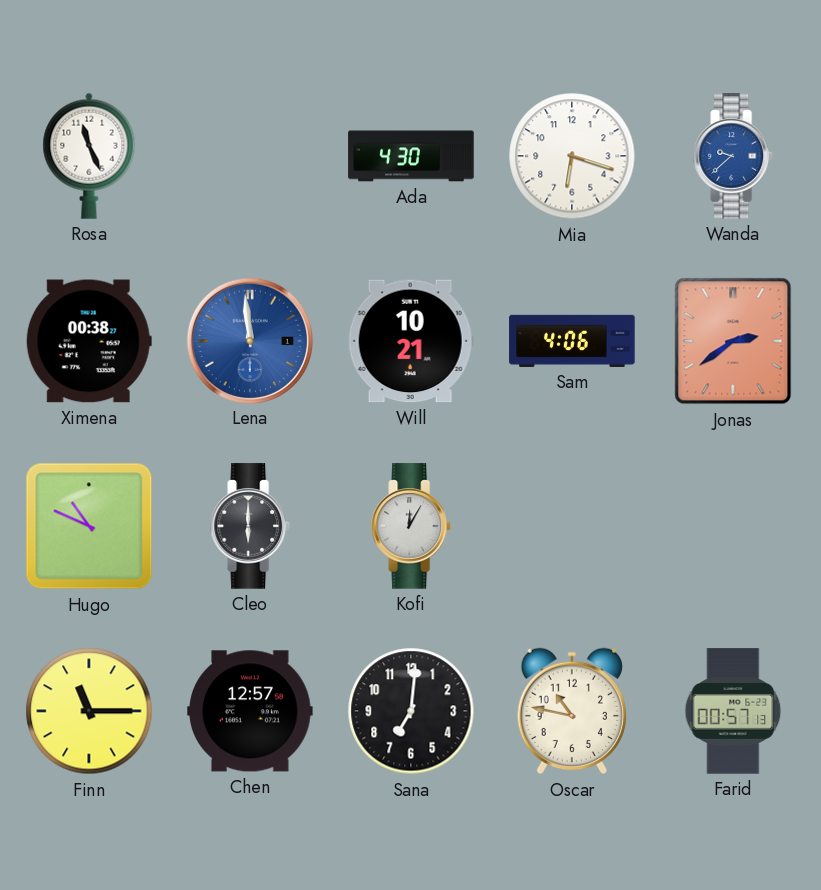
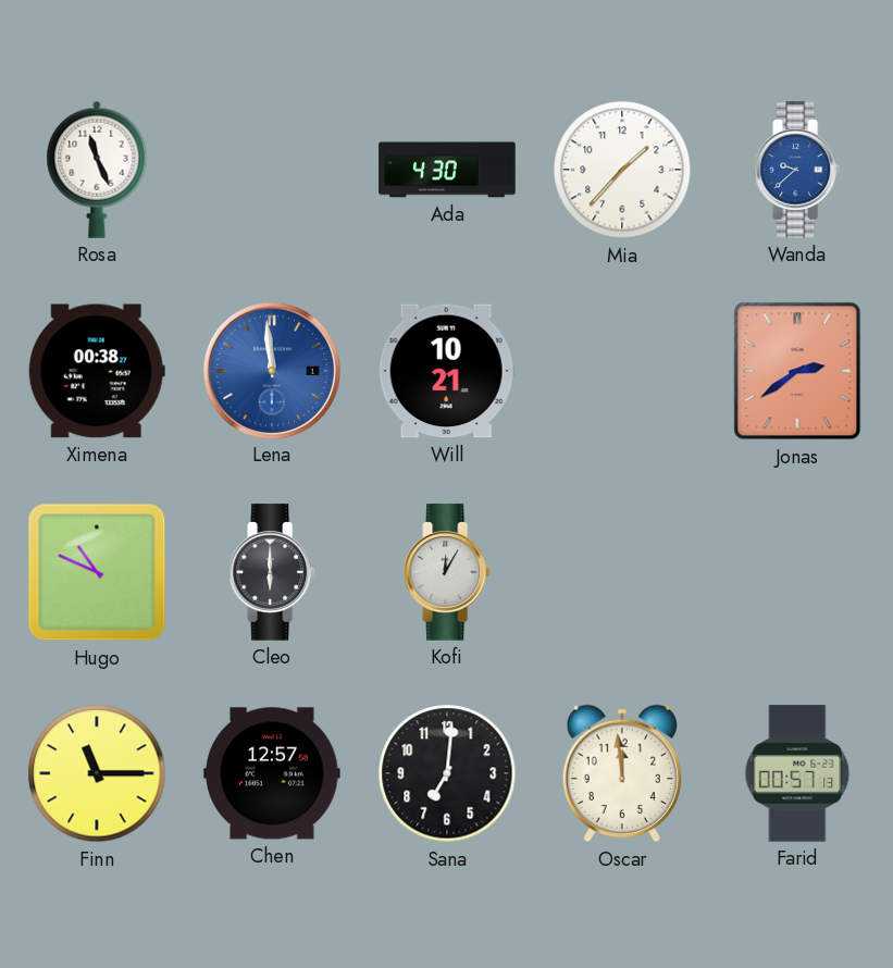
Mia: 6:18 -> 1:37
Sam: 4:06 -> none
Oscar: 10:47 -> 11:59
